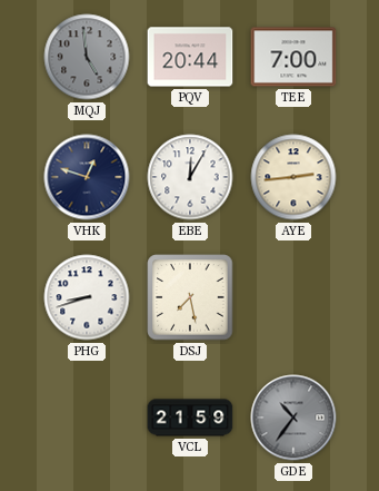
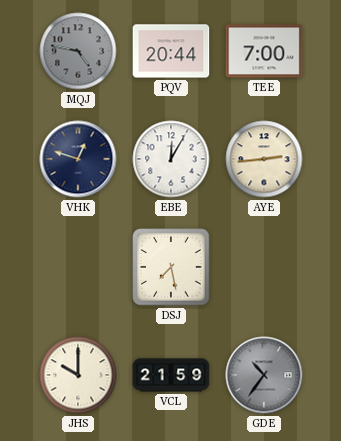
MQJ: 4:59 -> 4:47
PHG: 8:42 -> none
JHS: none -> 10:00
